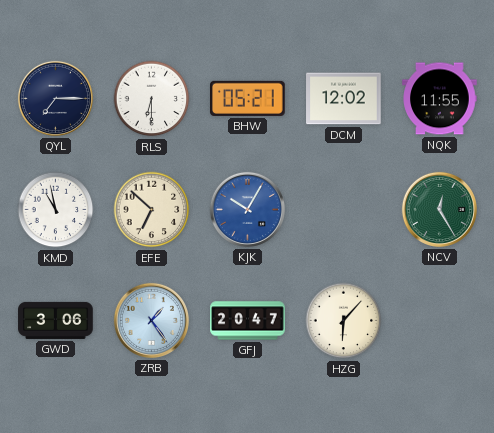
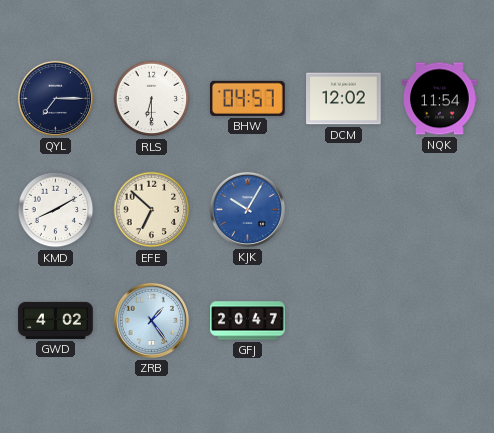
BHW: 05:21 -> 04:57
NQK: 11:55 -> 11:54
KMD: 10:58 -> 8:10
NCV: 12:25 -> none
GWD: 3:06 -> 4:02
HZG: 6:07 -> none
